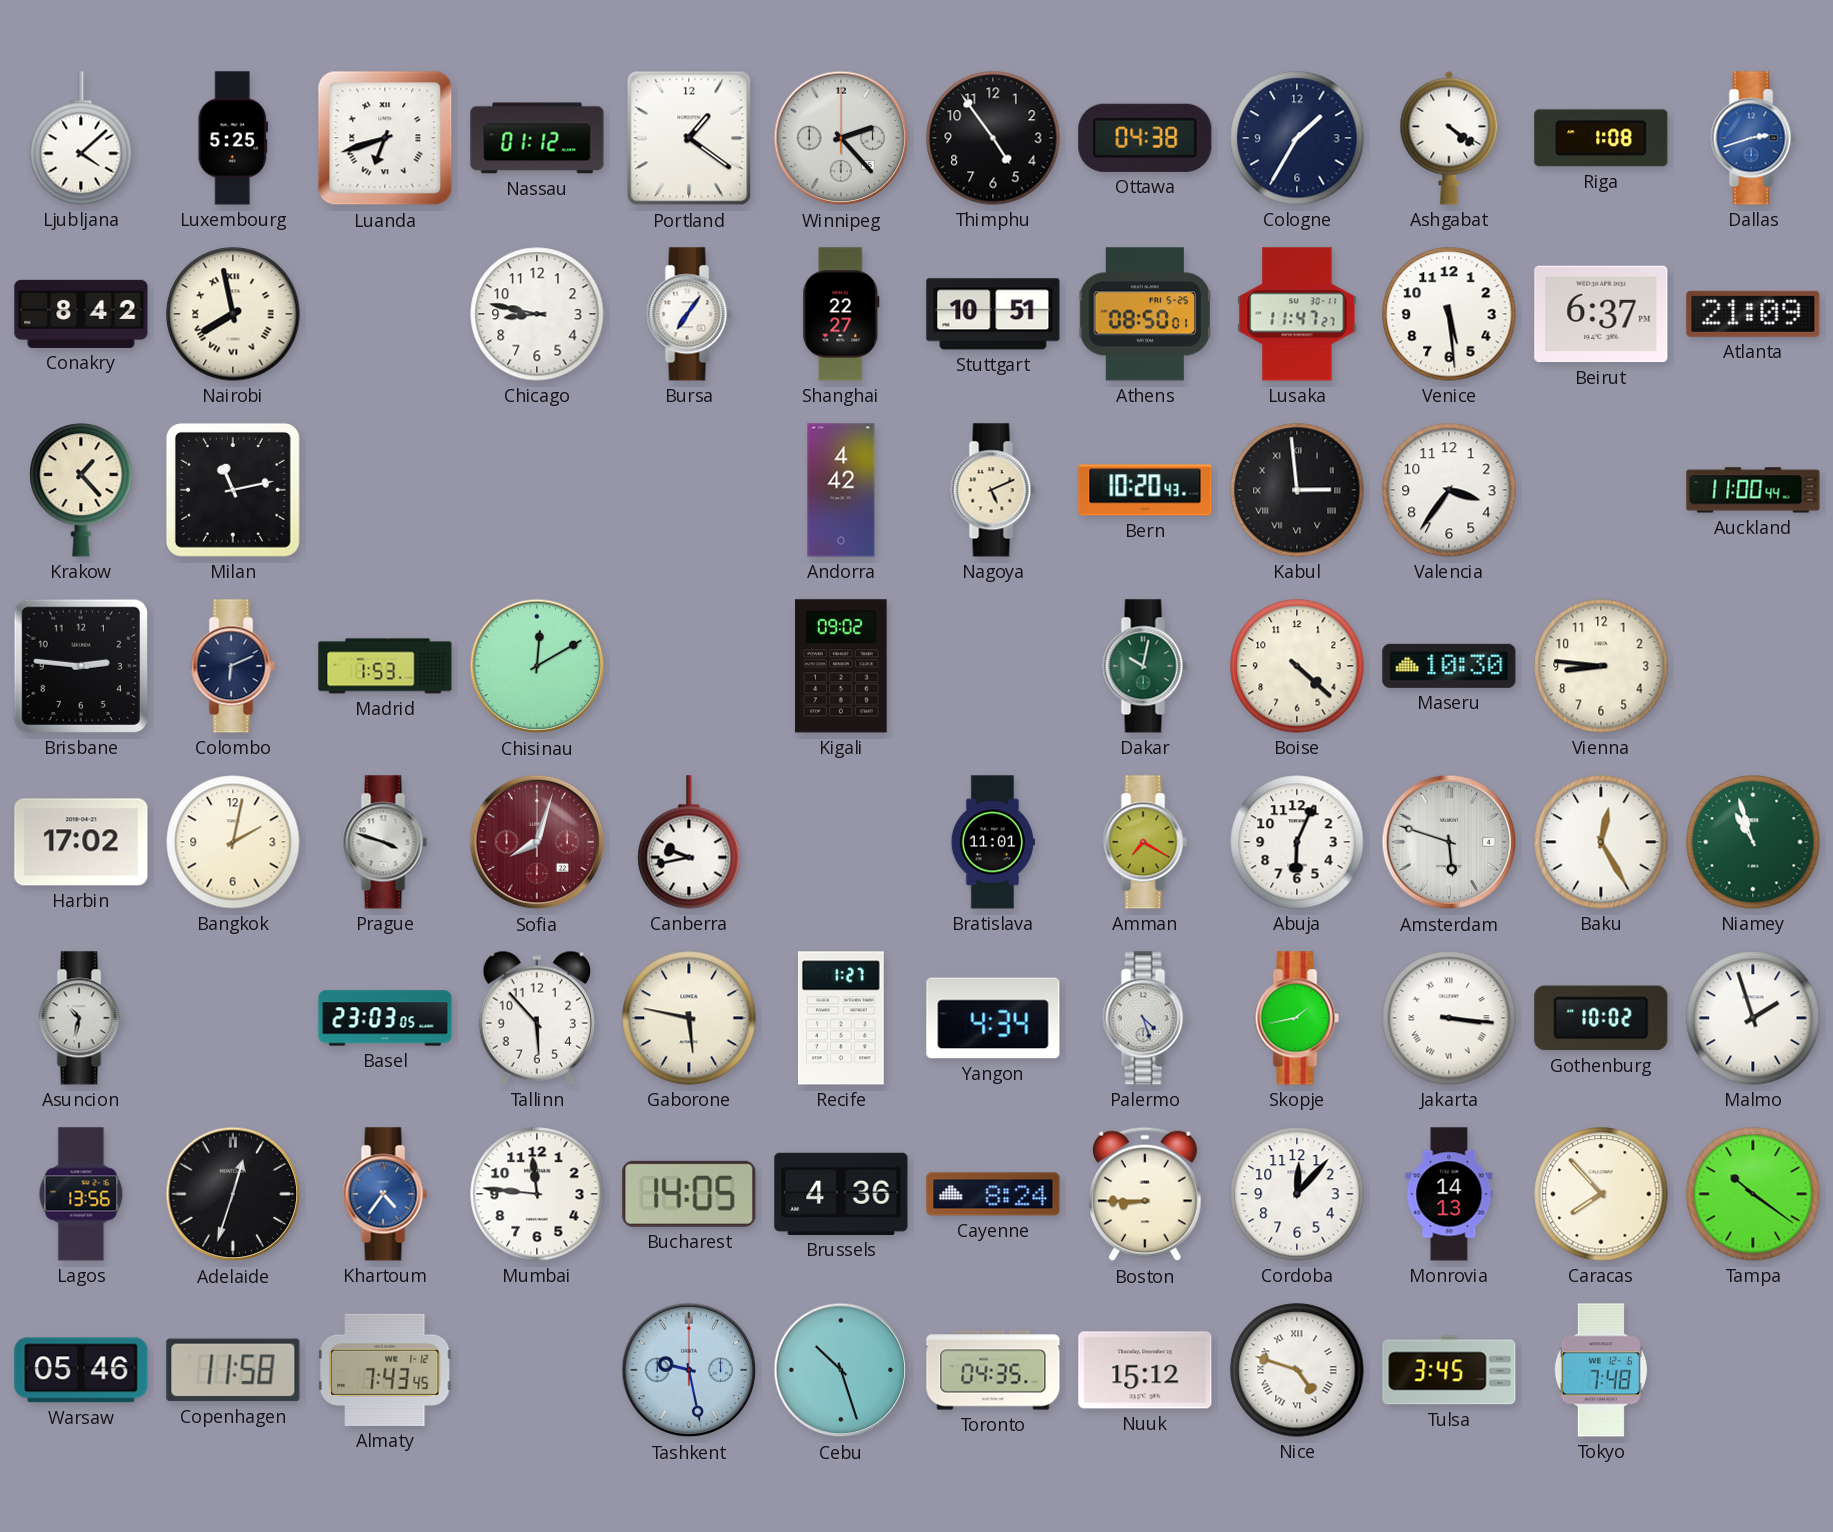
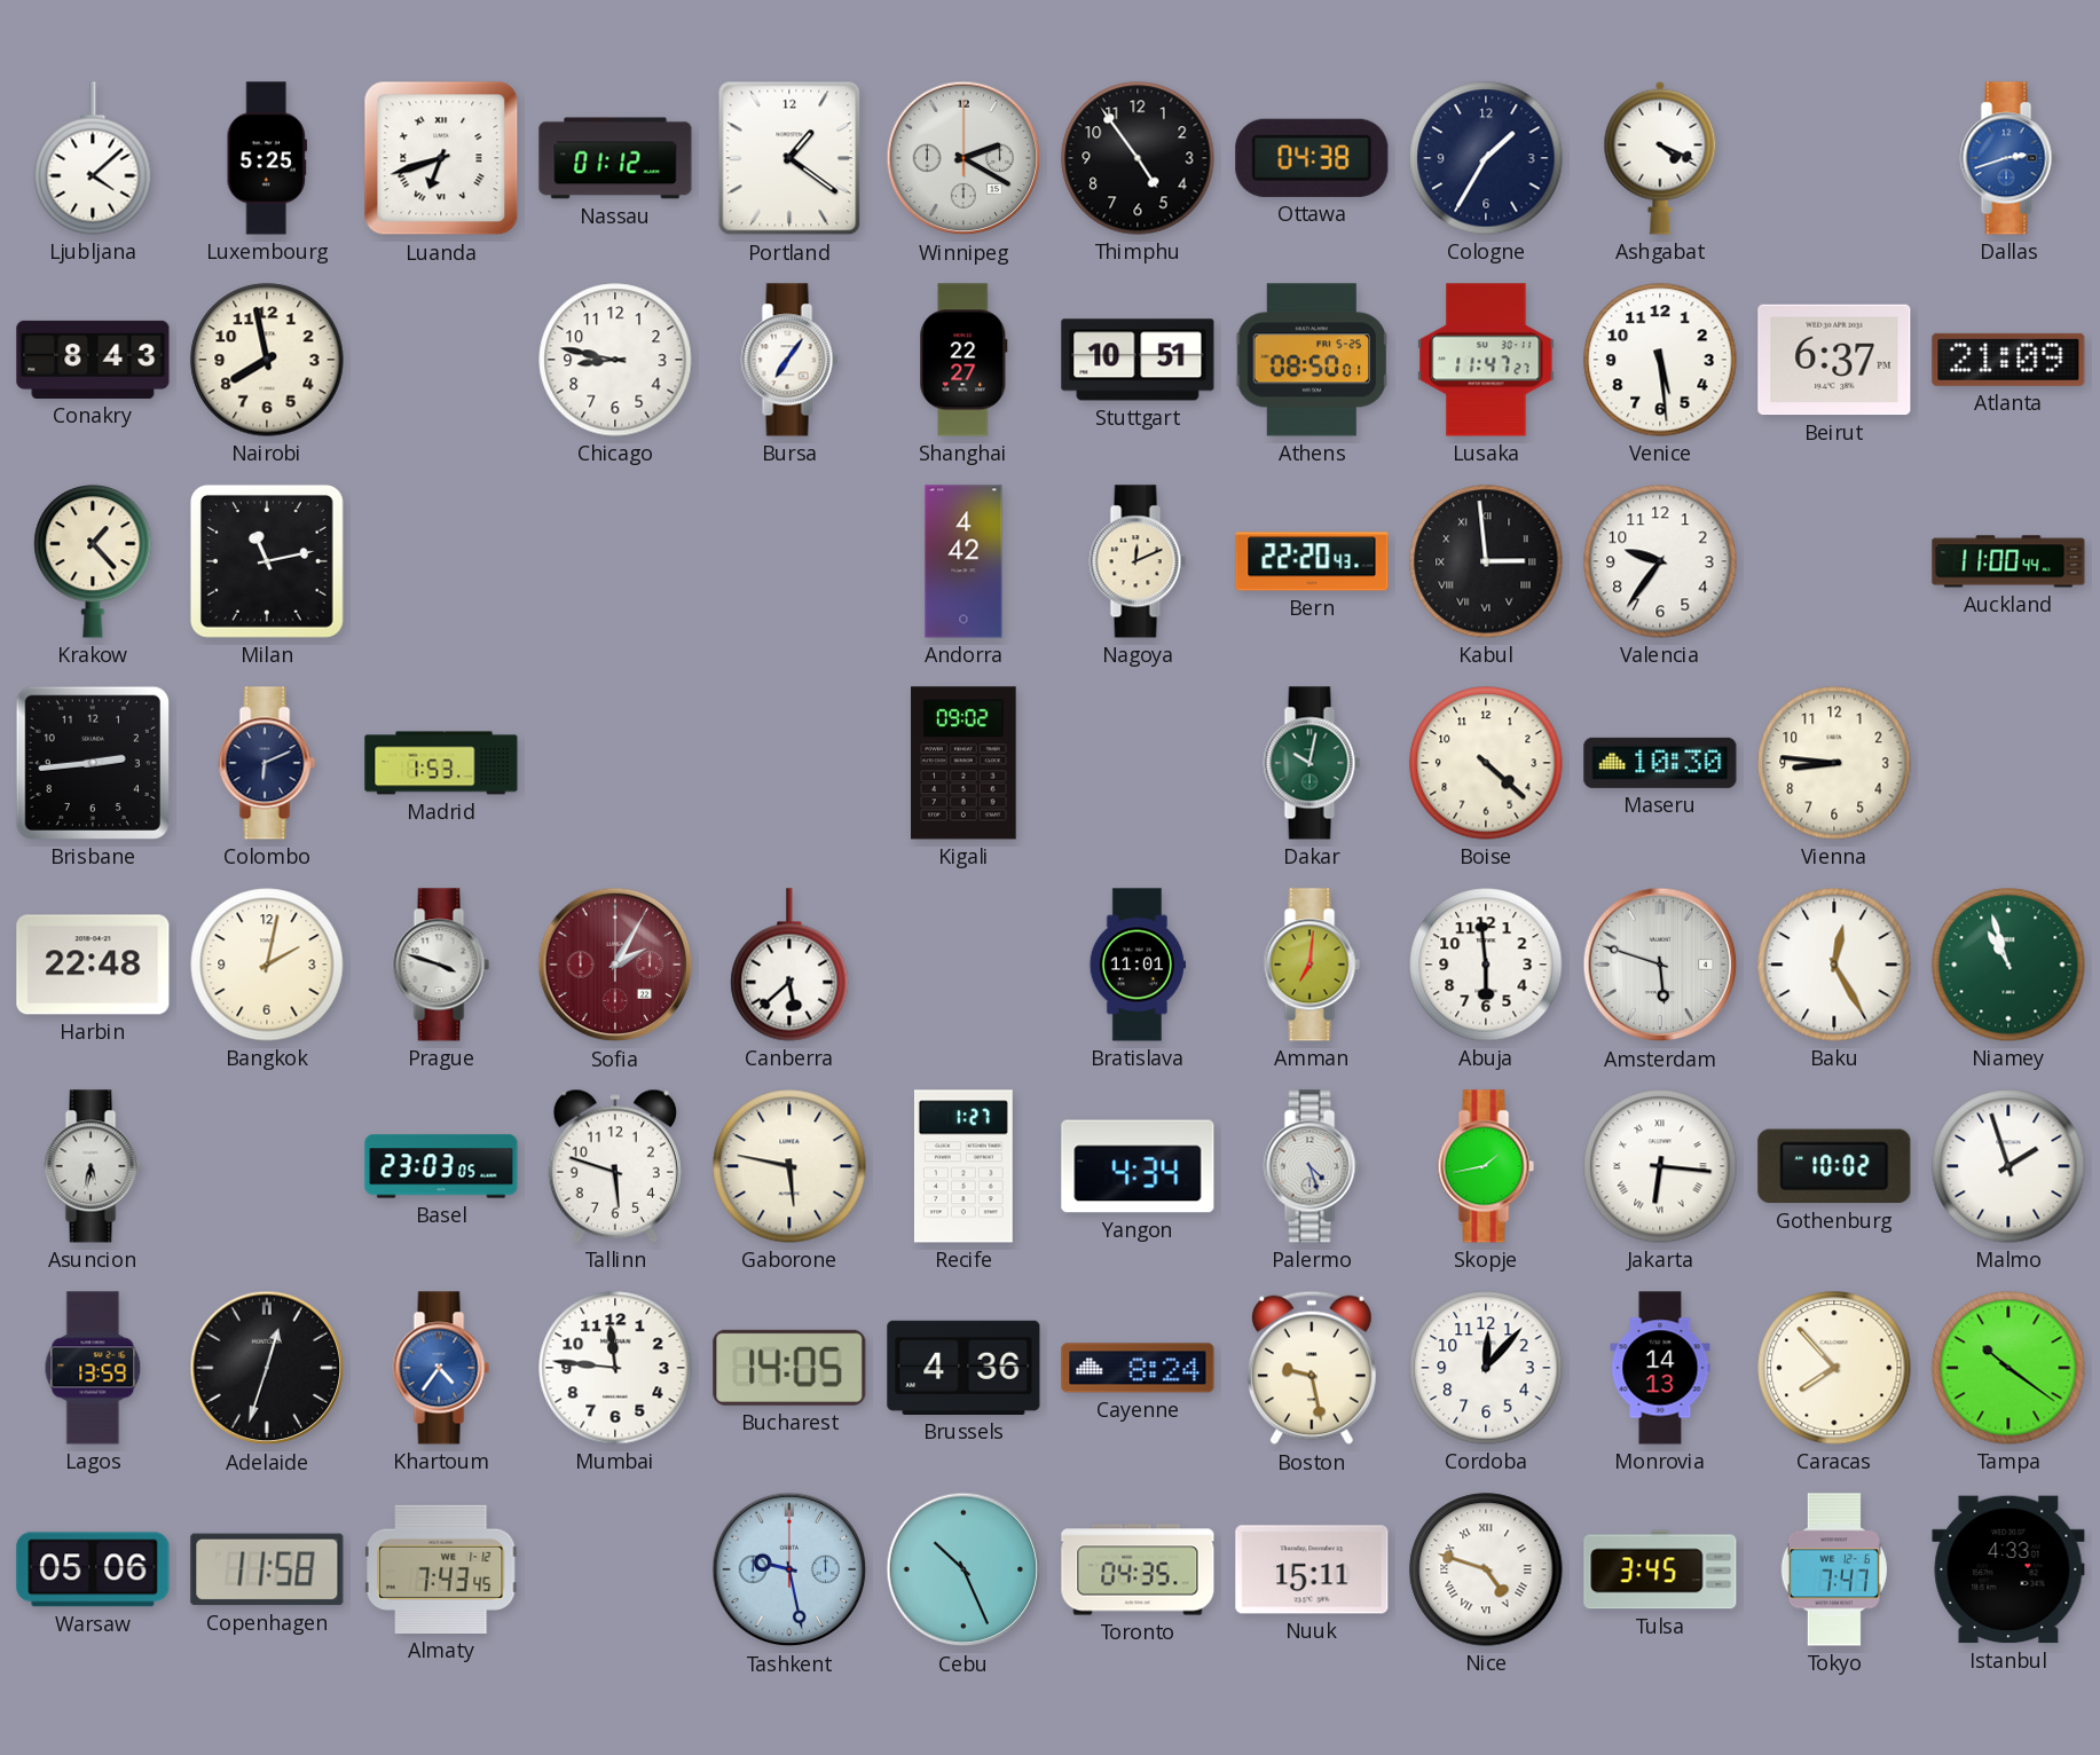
Winnipeg: 2:23 -> 2:20
Ashgabat: 4:21 -> 4:19
Riga: 1:08 -> none
Conakry: 8:42 -> 8:43
Nairobi numerals: Roman -> Arabic
Nagoya: 5:11 -> 12:11
Bern: 10:20 -> 22:20
Valencia: 3:36 -> 9:36
Brisbane: 2:46 -> 2:44
Chisinau: 12:10 -> none
Harbin: 17:02 -> 22:48
Sofia: 8:03 -> 2:05
Canberra: 9:43 -> 5:38
Amman: 7:20 -> 7:01
Abuja: 6:04 -> 5:59
Asuncion: 10:32 -> 5:32
Tallinn: 5:53 -> 5:48
Jakarta: 3:16 -> 6:16
Lagos: 13:56 -> 13:59
Boston: 8:45 -> 9:28
Warsaw: 05:46 -> 05:06
Cebu: 10:27 -> 10:26
Nuuk: 15:12 -> 15:11
Tokyo: 7:48 -> 7:47
Istanbul: none -> 4:33
